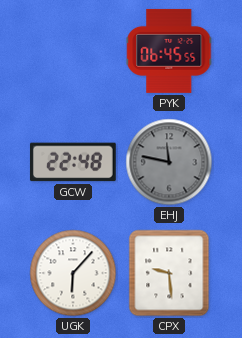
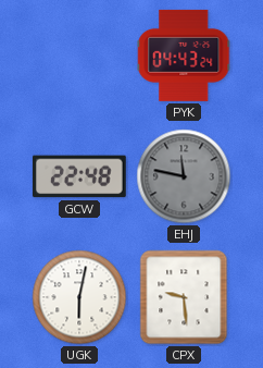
PYK: 06:45 -> 04:43
UGK: 6:07 -> 6:02
